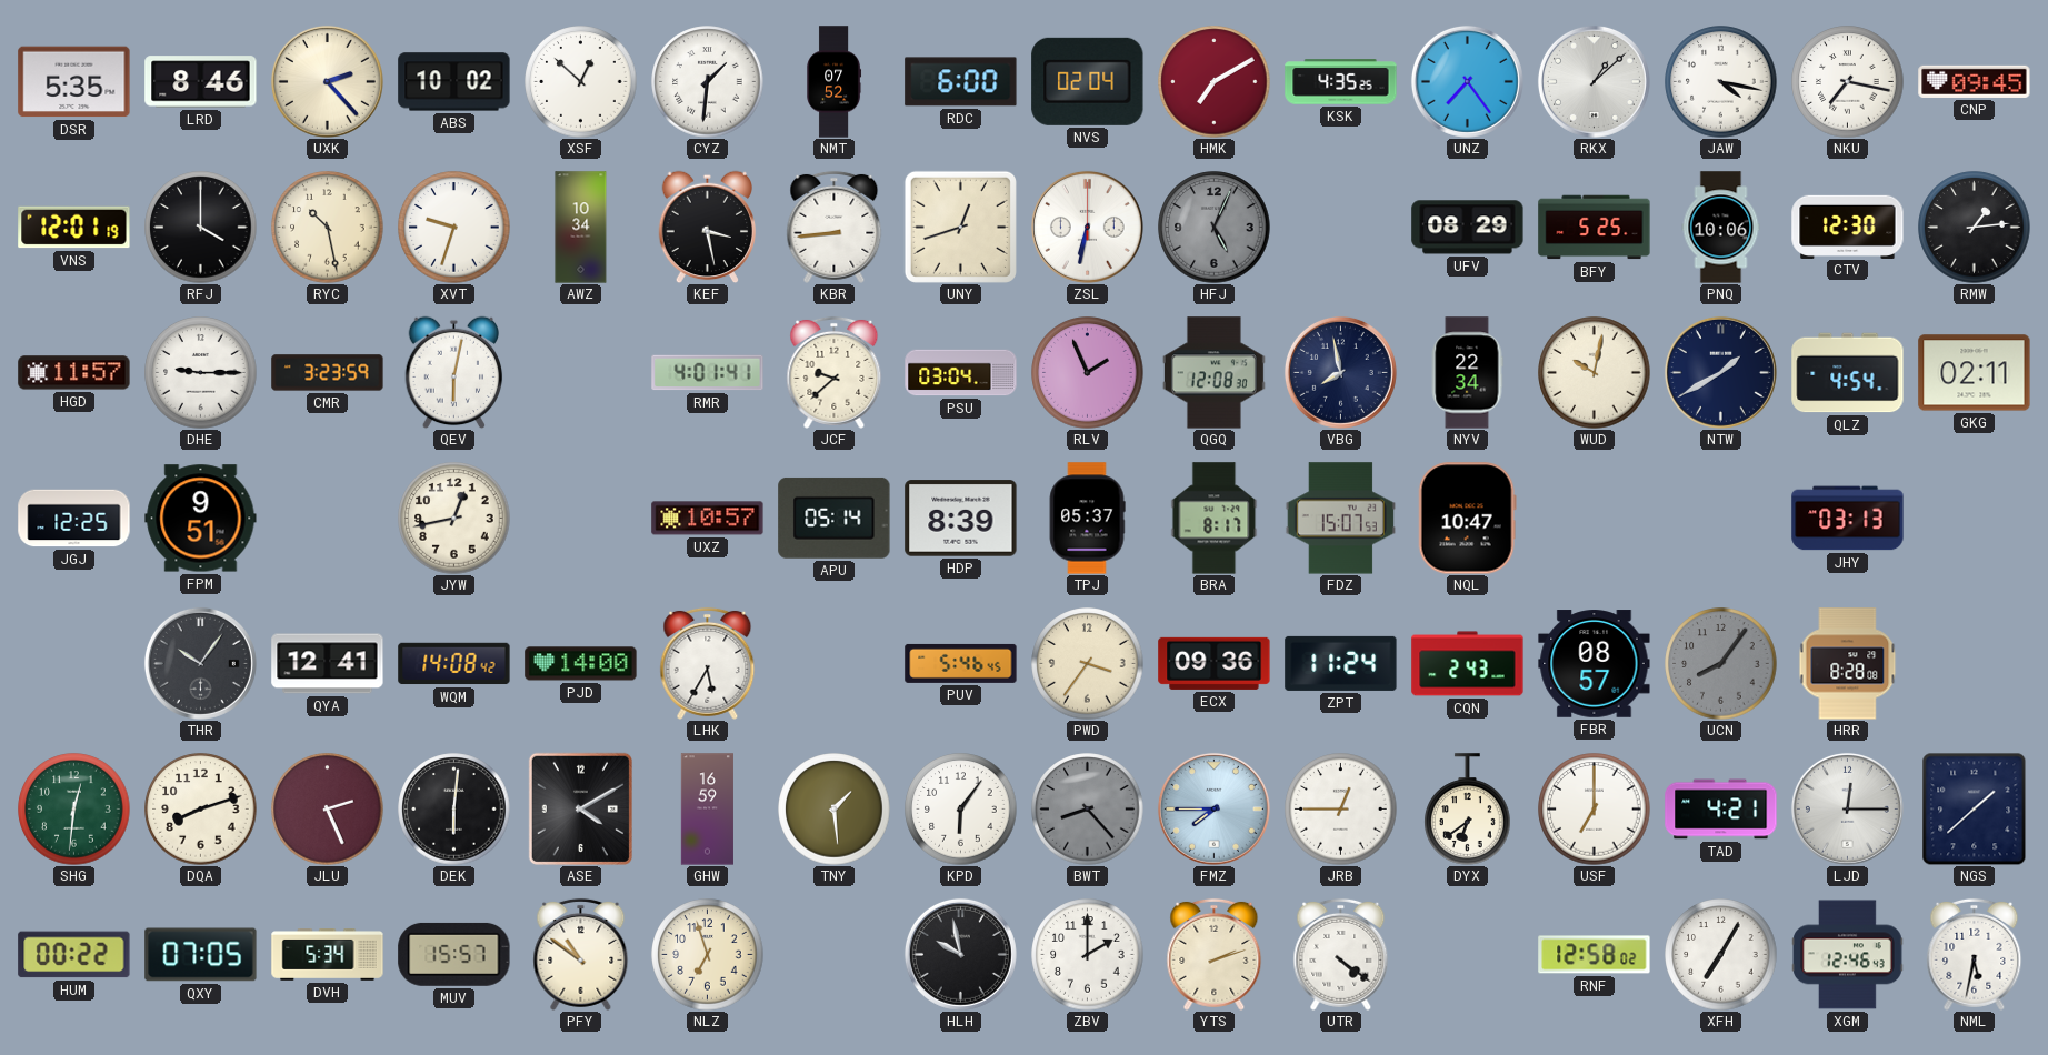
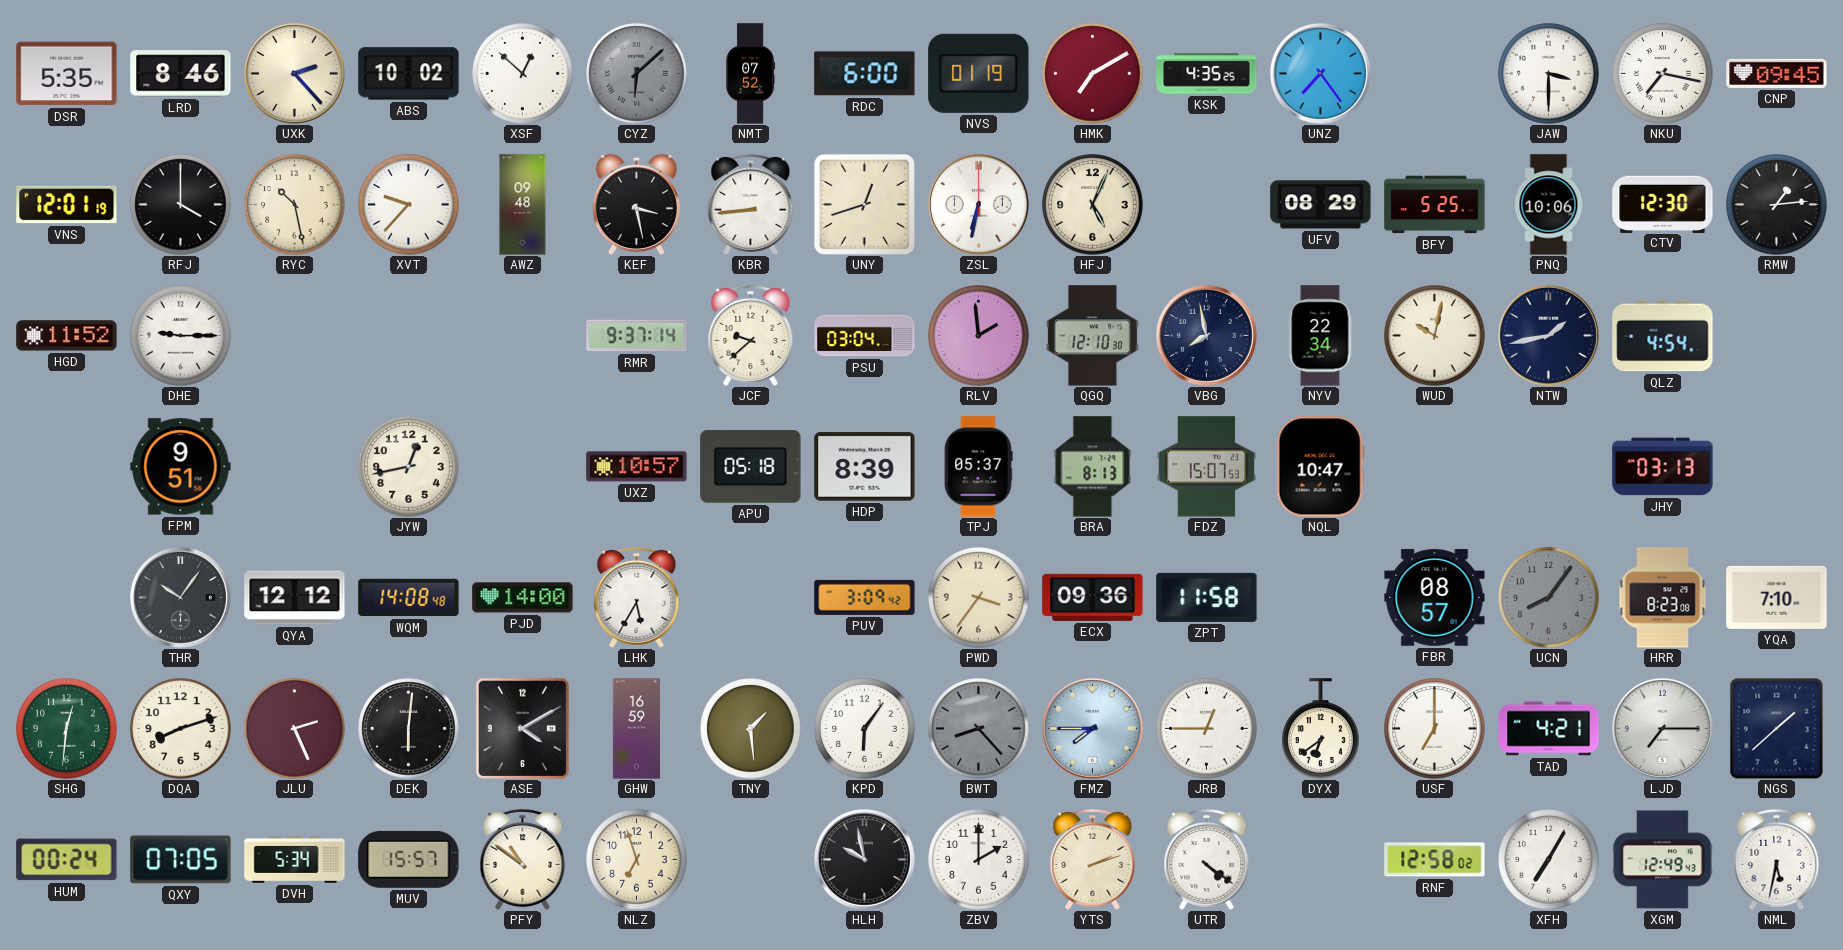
CYZ: 1:31 -> 6:08
CYZ dial: white -> grey
NVS: 02:04 -> 01:19
RKX: 1:08 -> none
JAW: 4:17 -> 3:30
XVT: 9:33 -> 9:37
AWZ: 10:34 -> 09:48
HFJ dial: grey -> cream
HGD: 11:57 -> 11:52
CMR: 3:23 -> none
QEV: 6:02 -> none
RMR: 4:01 -> 9:37
RLV: 1:56 -> 1:59
QGQ: 12:08 -> 12:10
NTW: 1:40 -> 1:43
GKG: 02:11 -> none
JGJ: 12:25 -> none
APU: 05:14 -> 05:18
BRA: 8:17 -> 8:13
QYA: 12:41 -> 12:12
WQM: 14:08:42 -> 14:08:48
PUV: 5:46 -> 3:09
ZPT: 11:24 -> 11:58
CQN: 2:43 -> none
HRR: 8:28 -> 8:23
YQA: none -> 7:10
LJD: 12:15 -> 7:15
HUM: 00:22 -> 00:24
XGM: 12:46 -> 12:49
